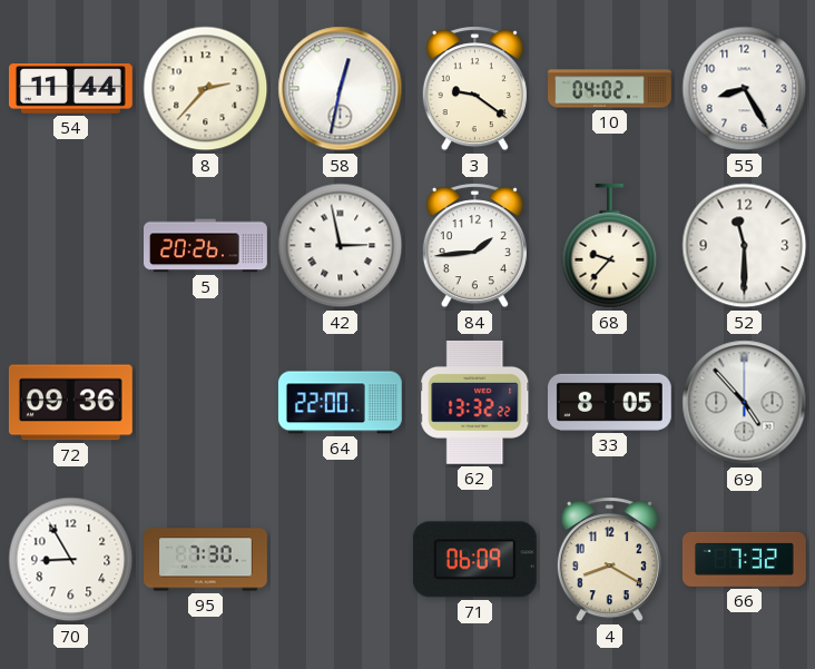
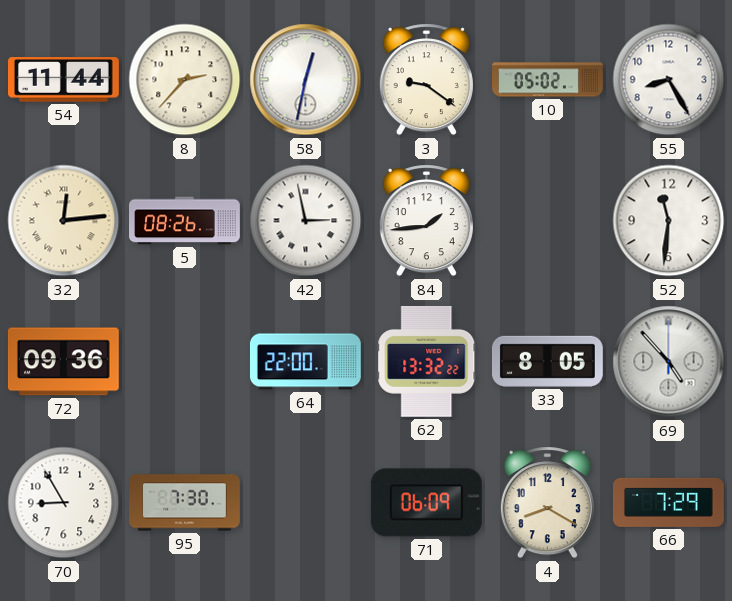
10: 04:02 -> 05:02
32: none -> 12:14
5: 20:26 -> 08:26
68: 9:37 -> none
52: 11:30 -> 11:31
66: 7:32 -> 7:29
